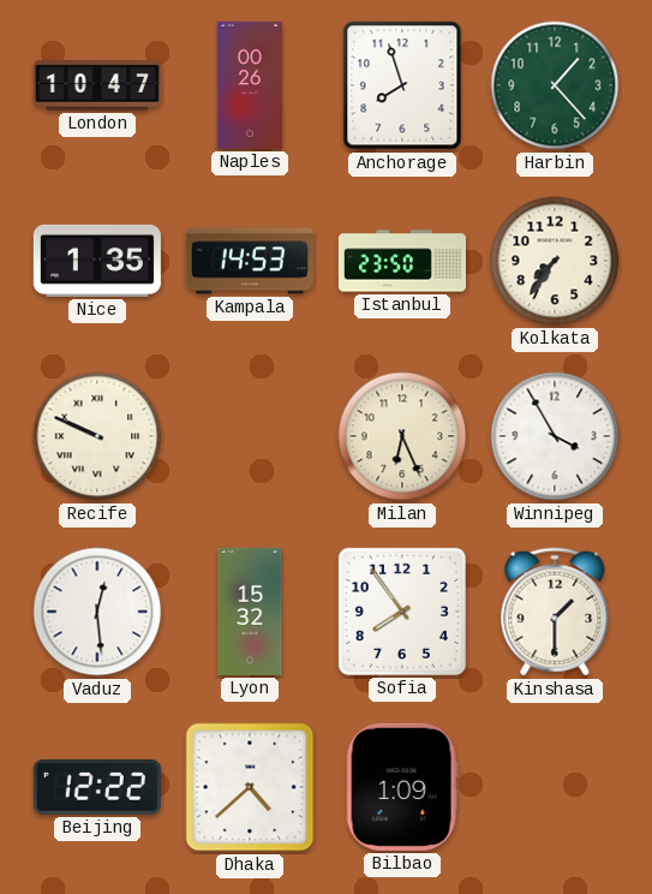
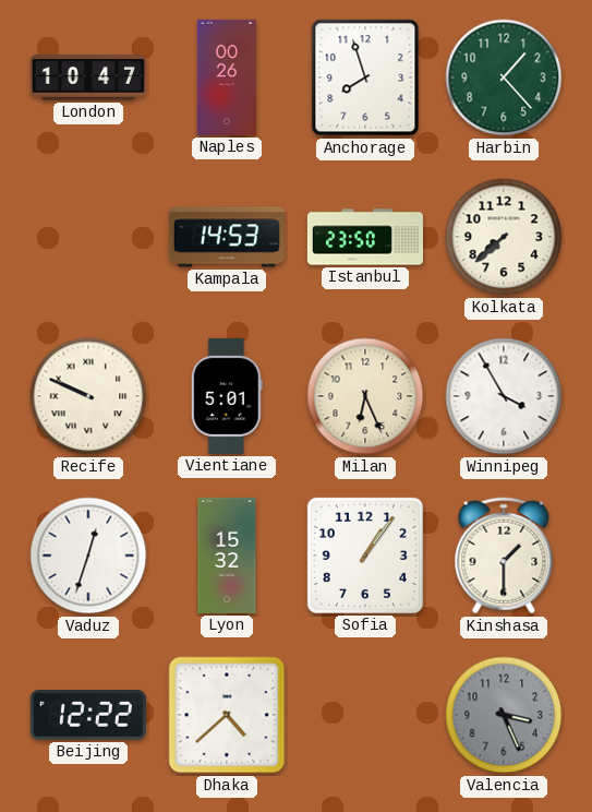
Nice: 1:35 -> none
Kolkata: 7:36 -> 7:38
Vientiane: none -> 5:01
Vaduz: 12:29 -> 12:33
Sofia: 7:54 -> 1:06
Bilbao: 1:09 -> none
Valencia: none -> 3:26
